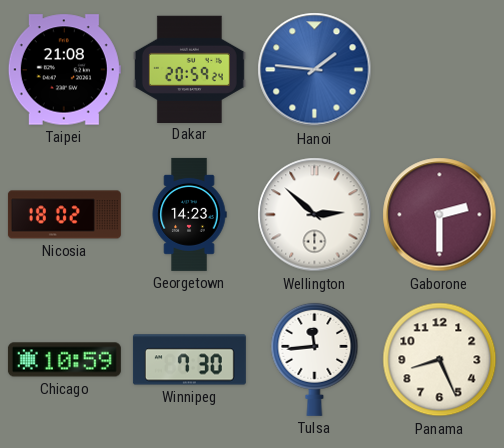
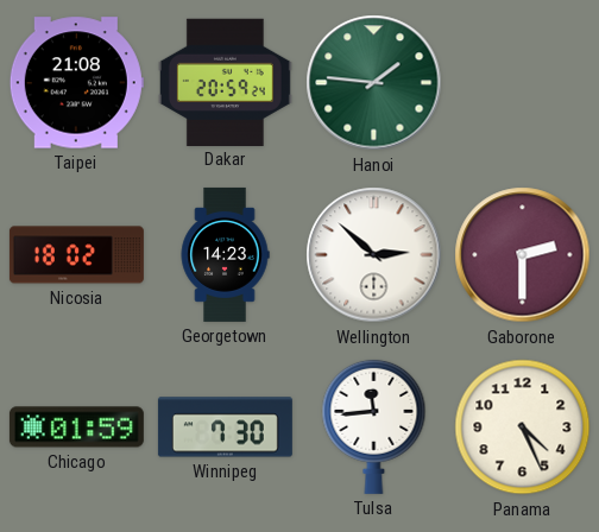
Hanoi dial: blue -> green
Chicago: 10:59 -> 01:59
Panama: 8:26 -> 4:26
